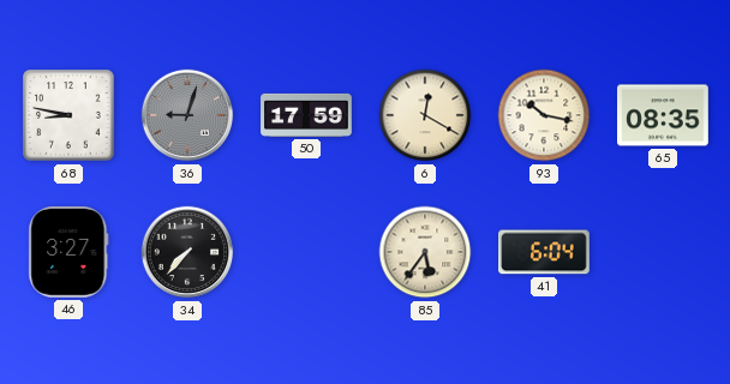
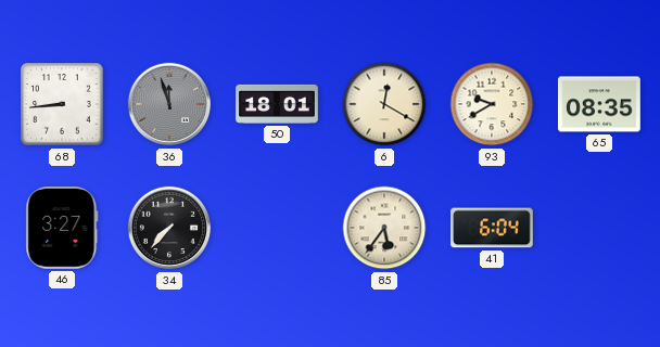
68: 8:47 -> 8:44
36: 9:03 -> 11:57
50: 17:59 -> 18:01
93: 10:17 -> 9:40
